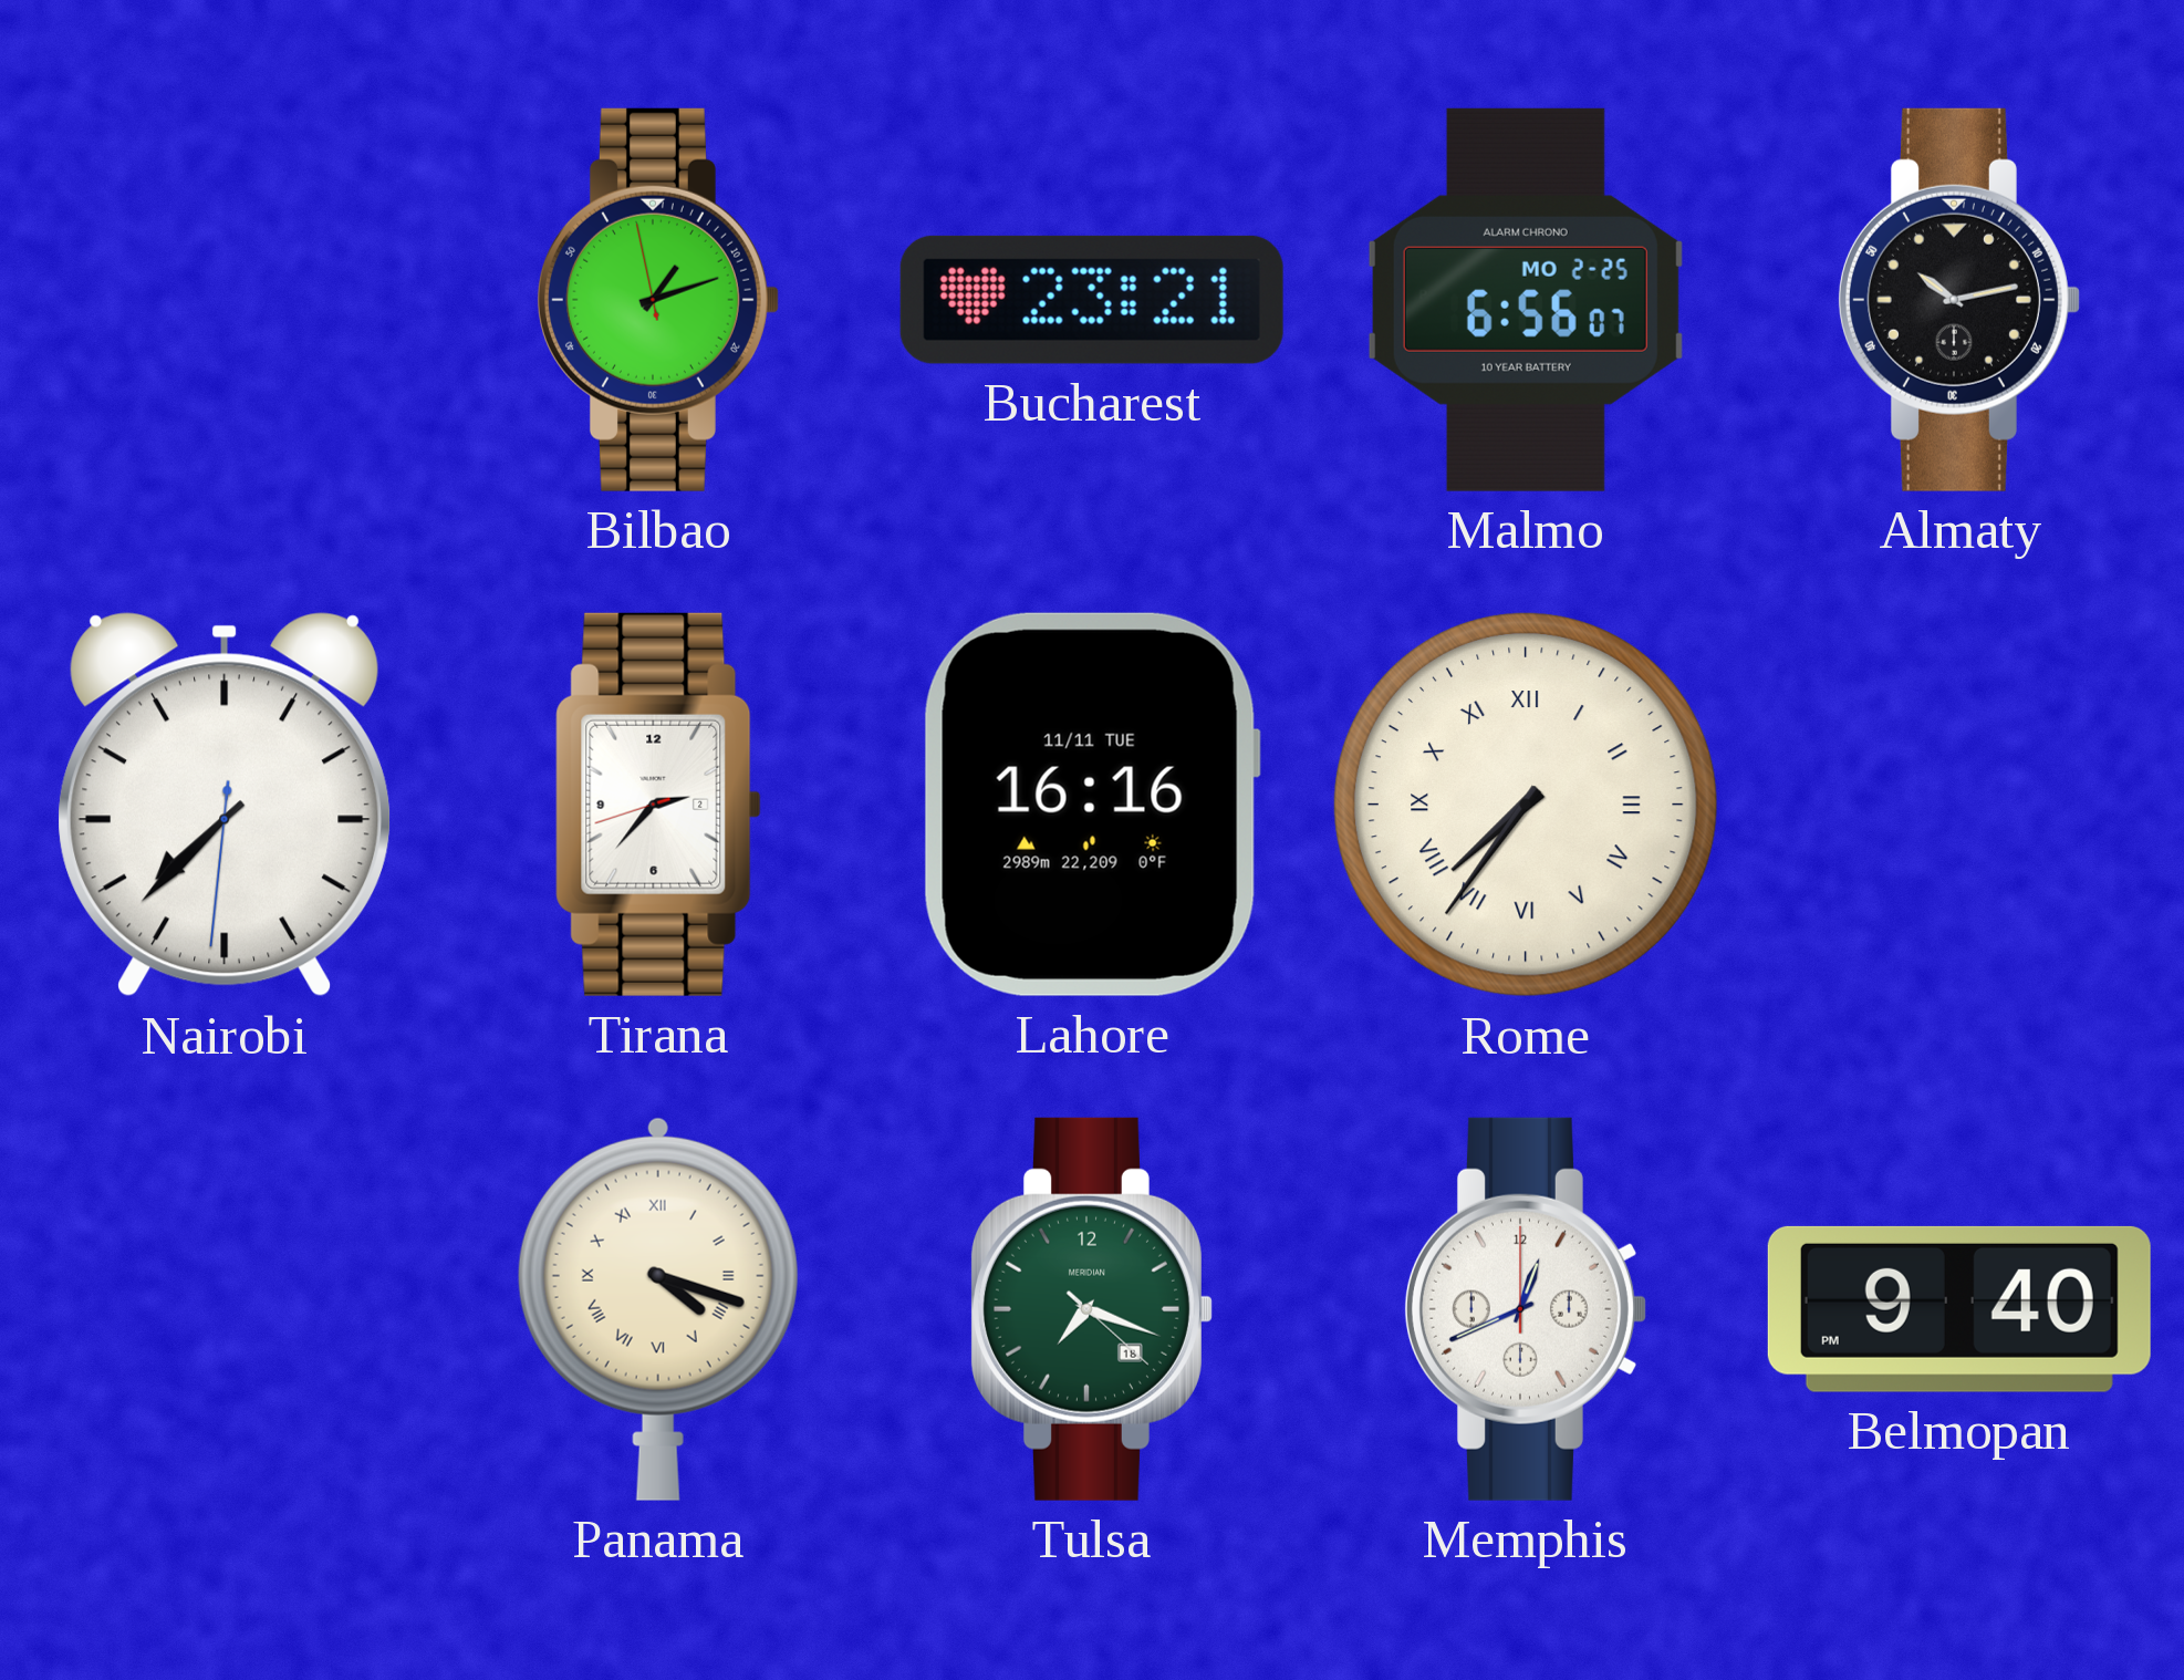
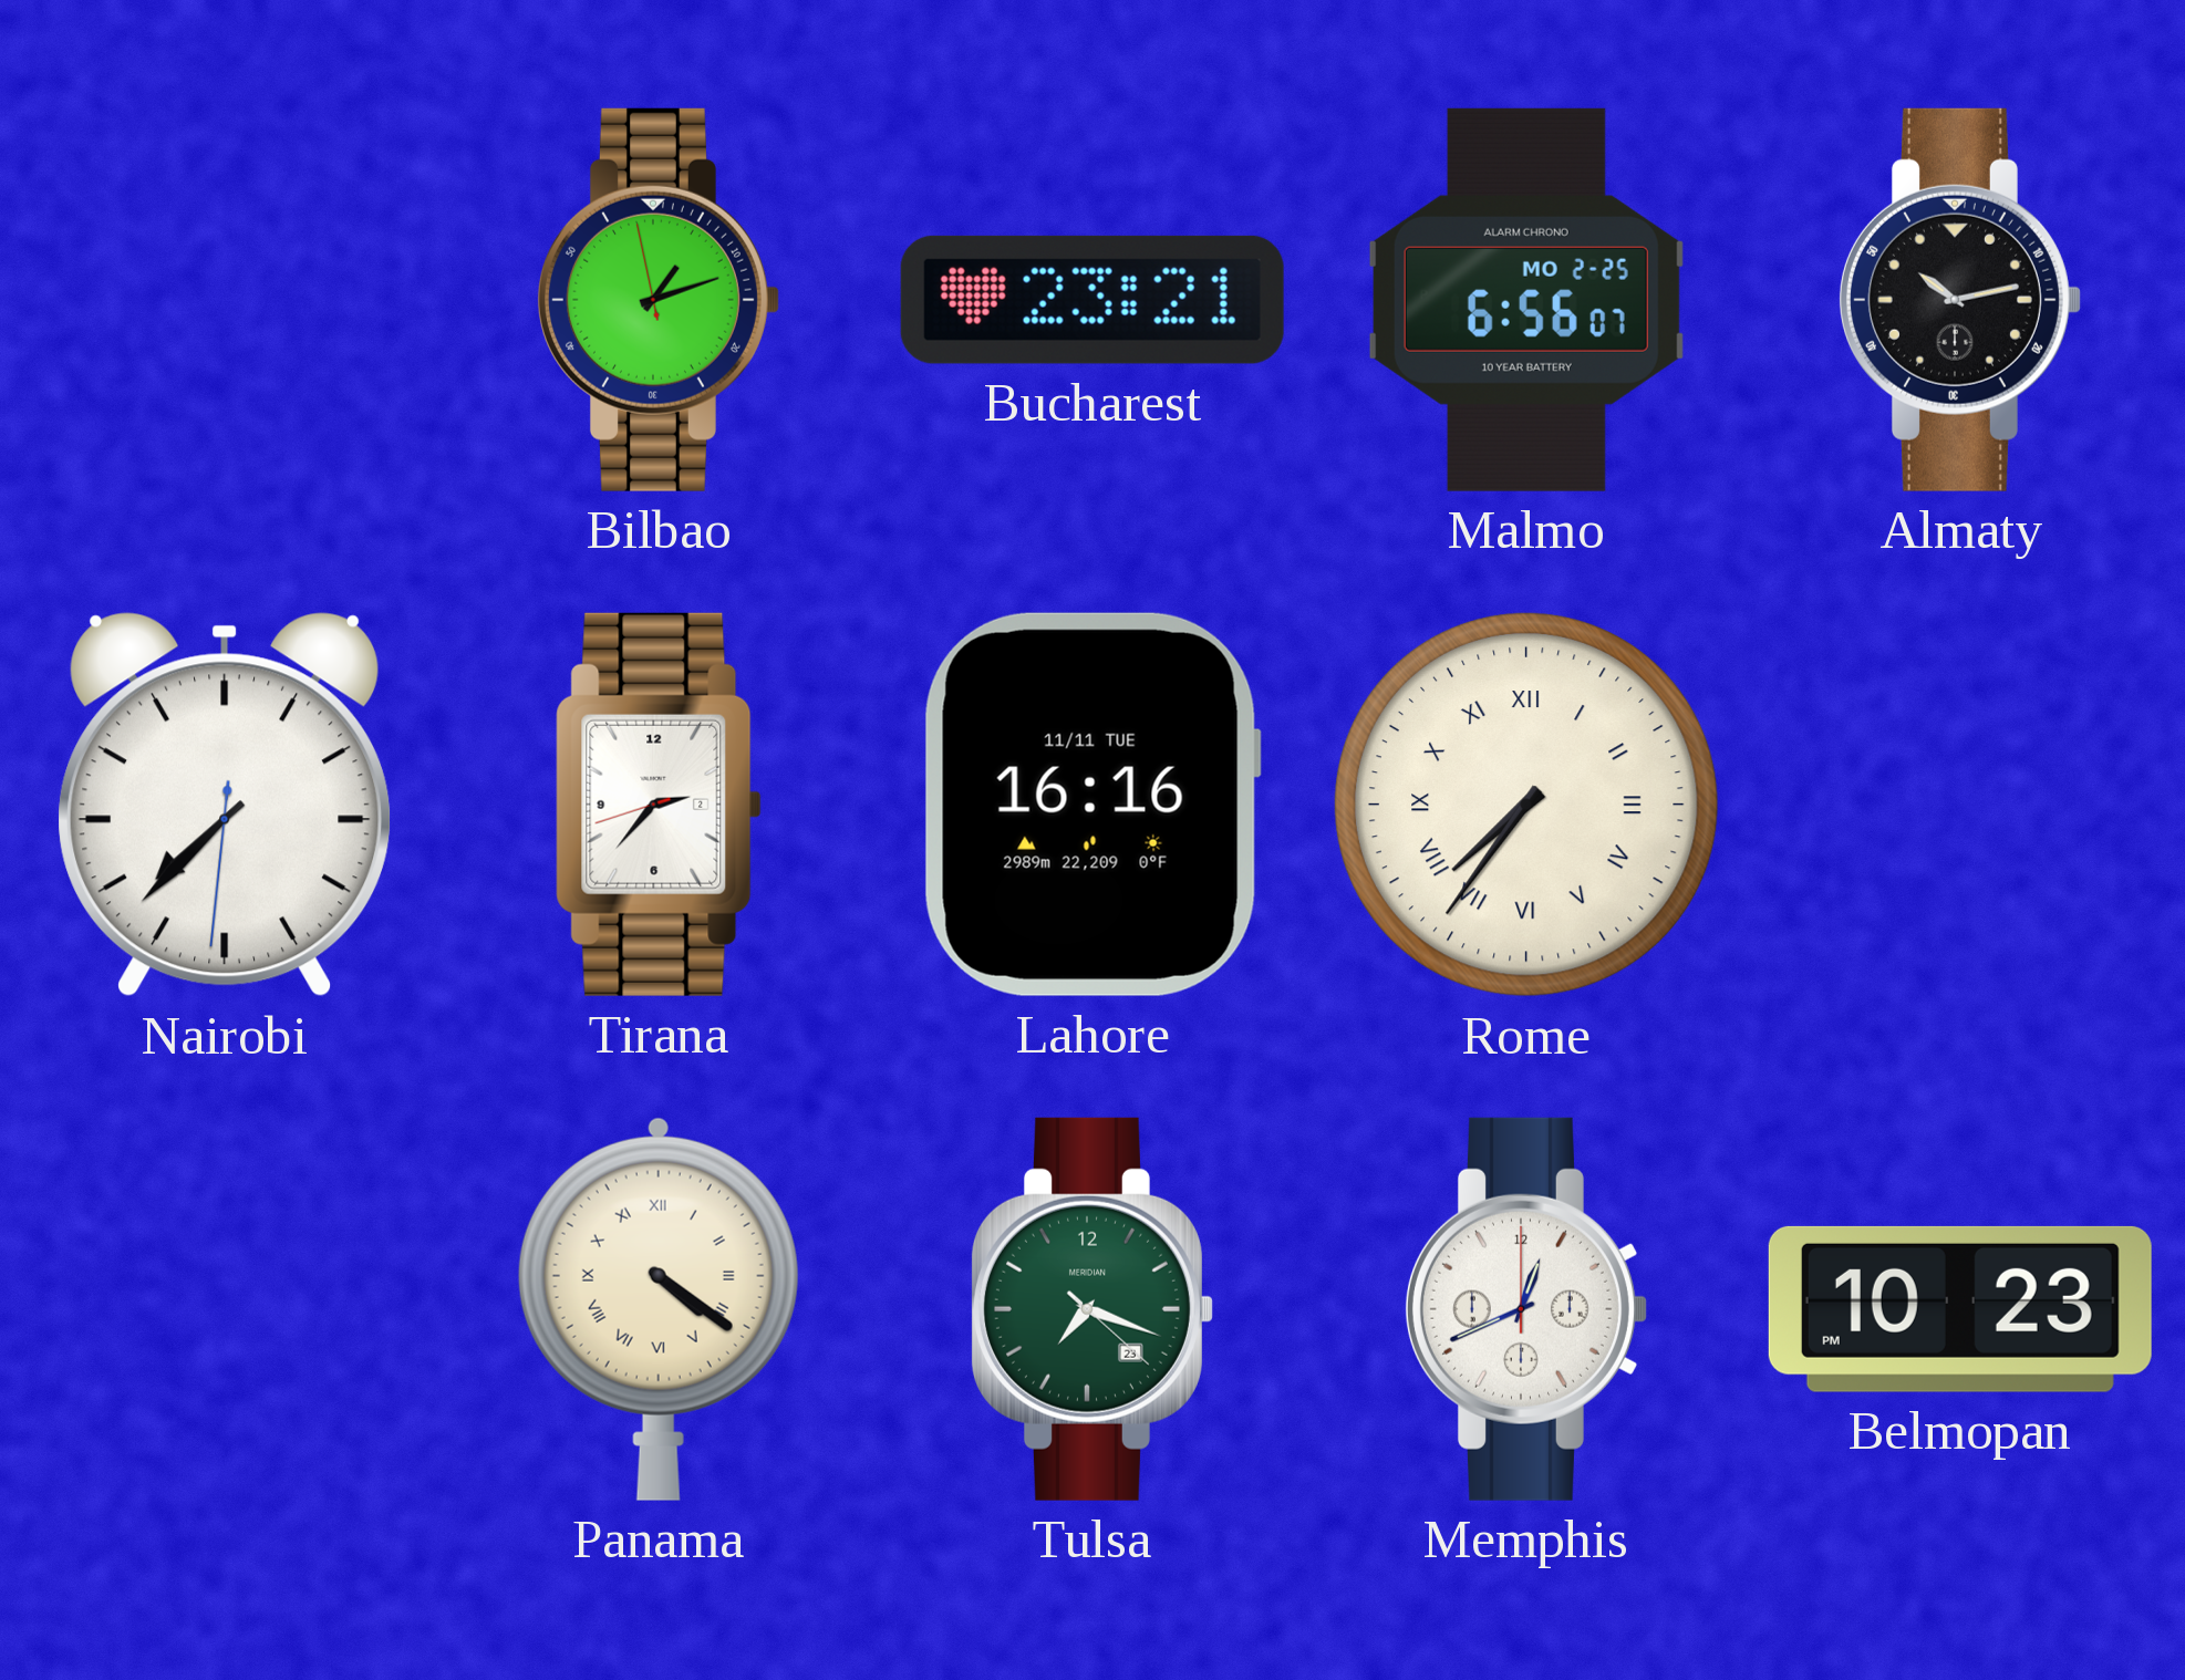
Panama: 4:18 -> 4:21
Tulsa date: 18 -> 23
Belmopan: 9:40 -> 10:23
